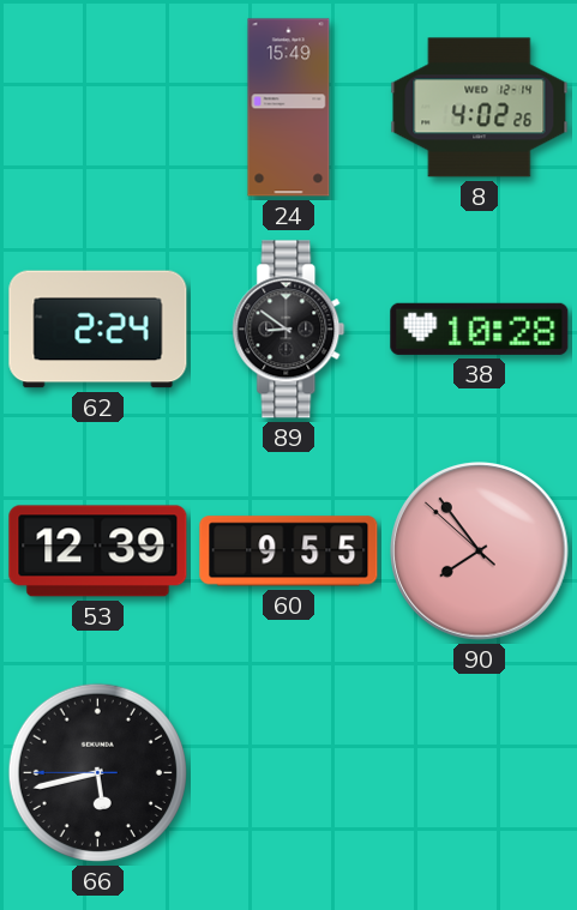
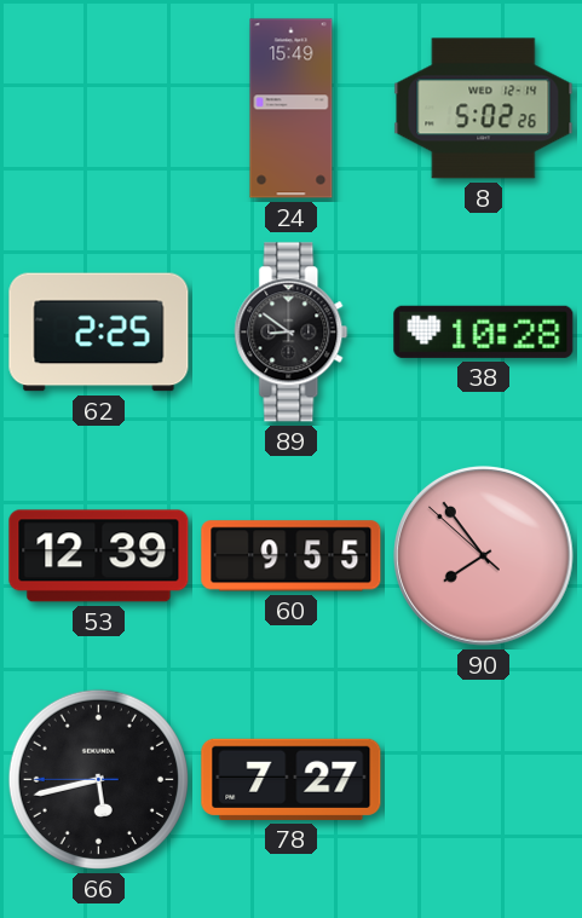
8: 4:02 -> 5:02
62: 2:24 -> 2:25
78: none -> 7:27
